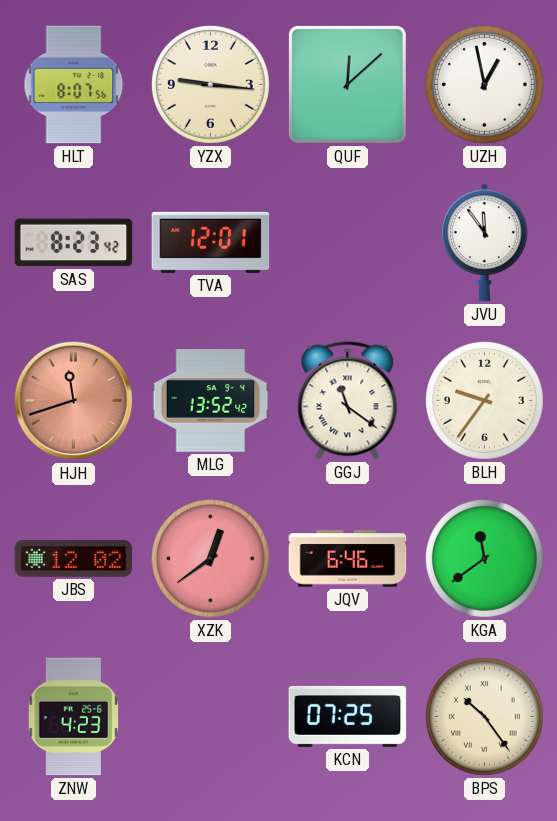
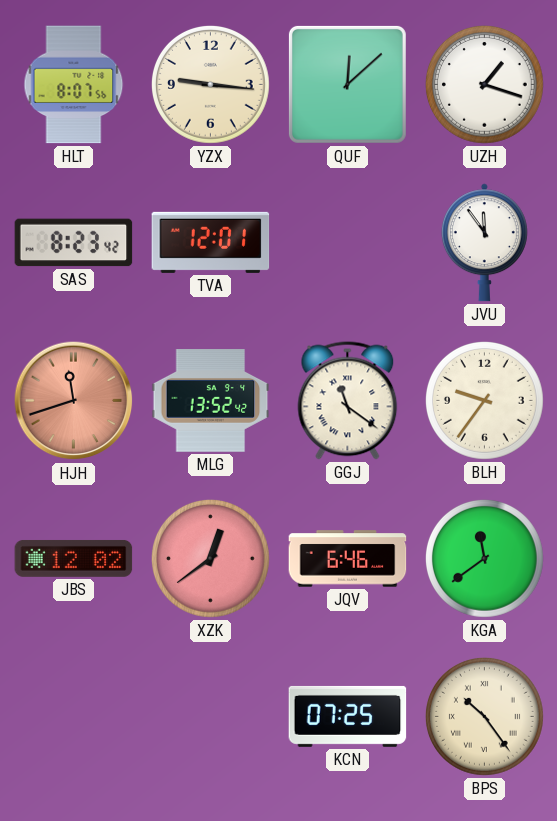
UZH: 12:58 -> 1:18
ZNW: 4:23 -> none
